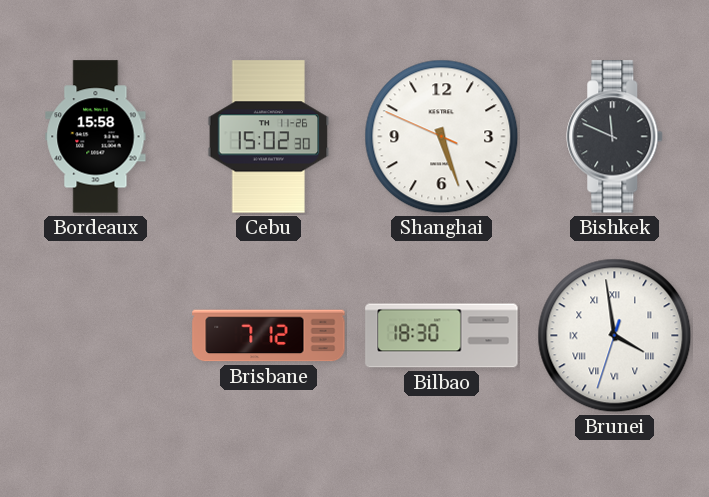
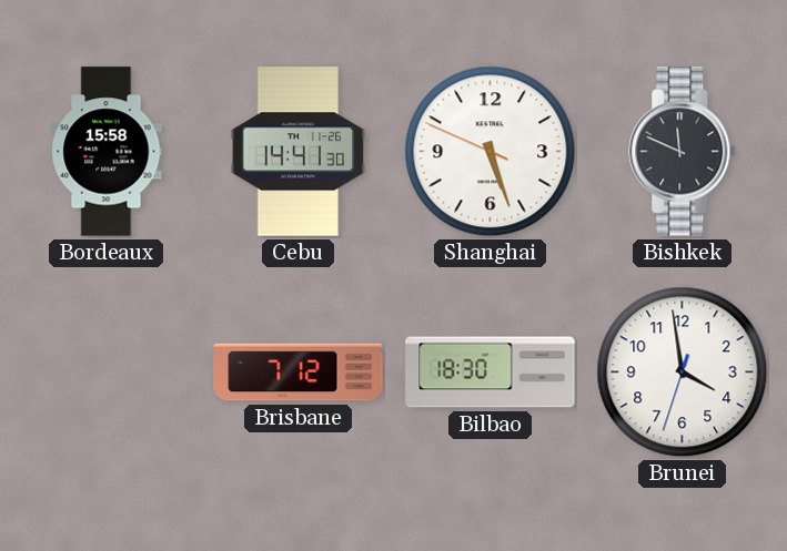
Cebu: 15:02 -> 14:41
Brunei numerals: Roman -> Arabic
